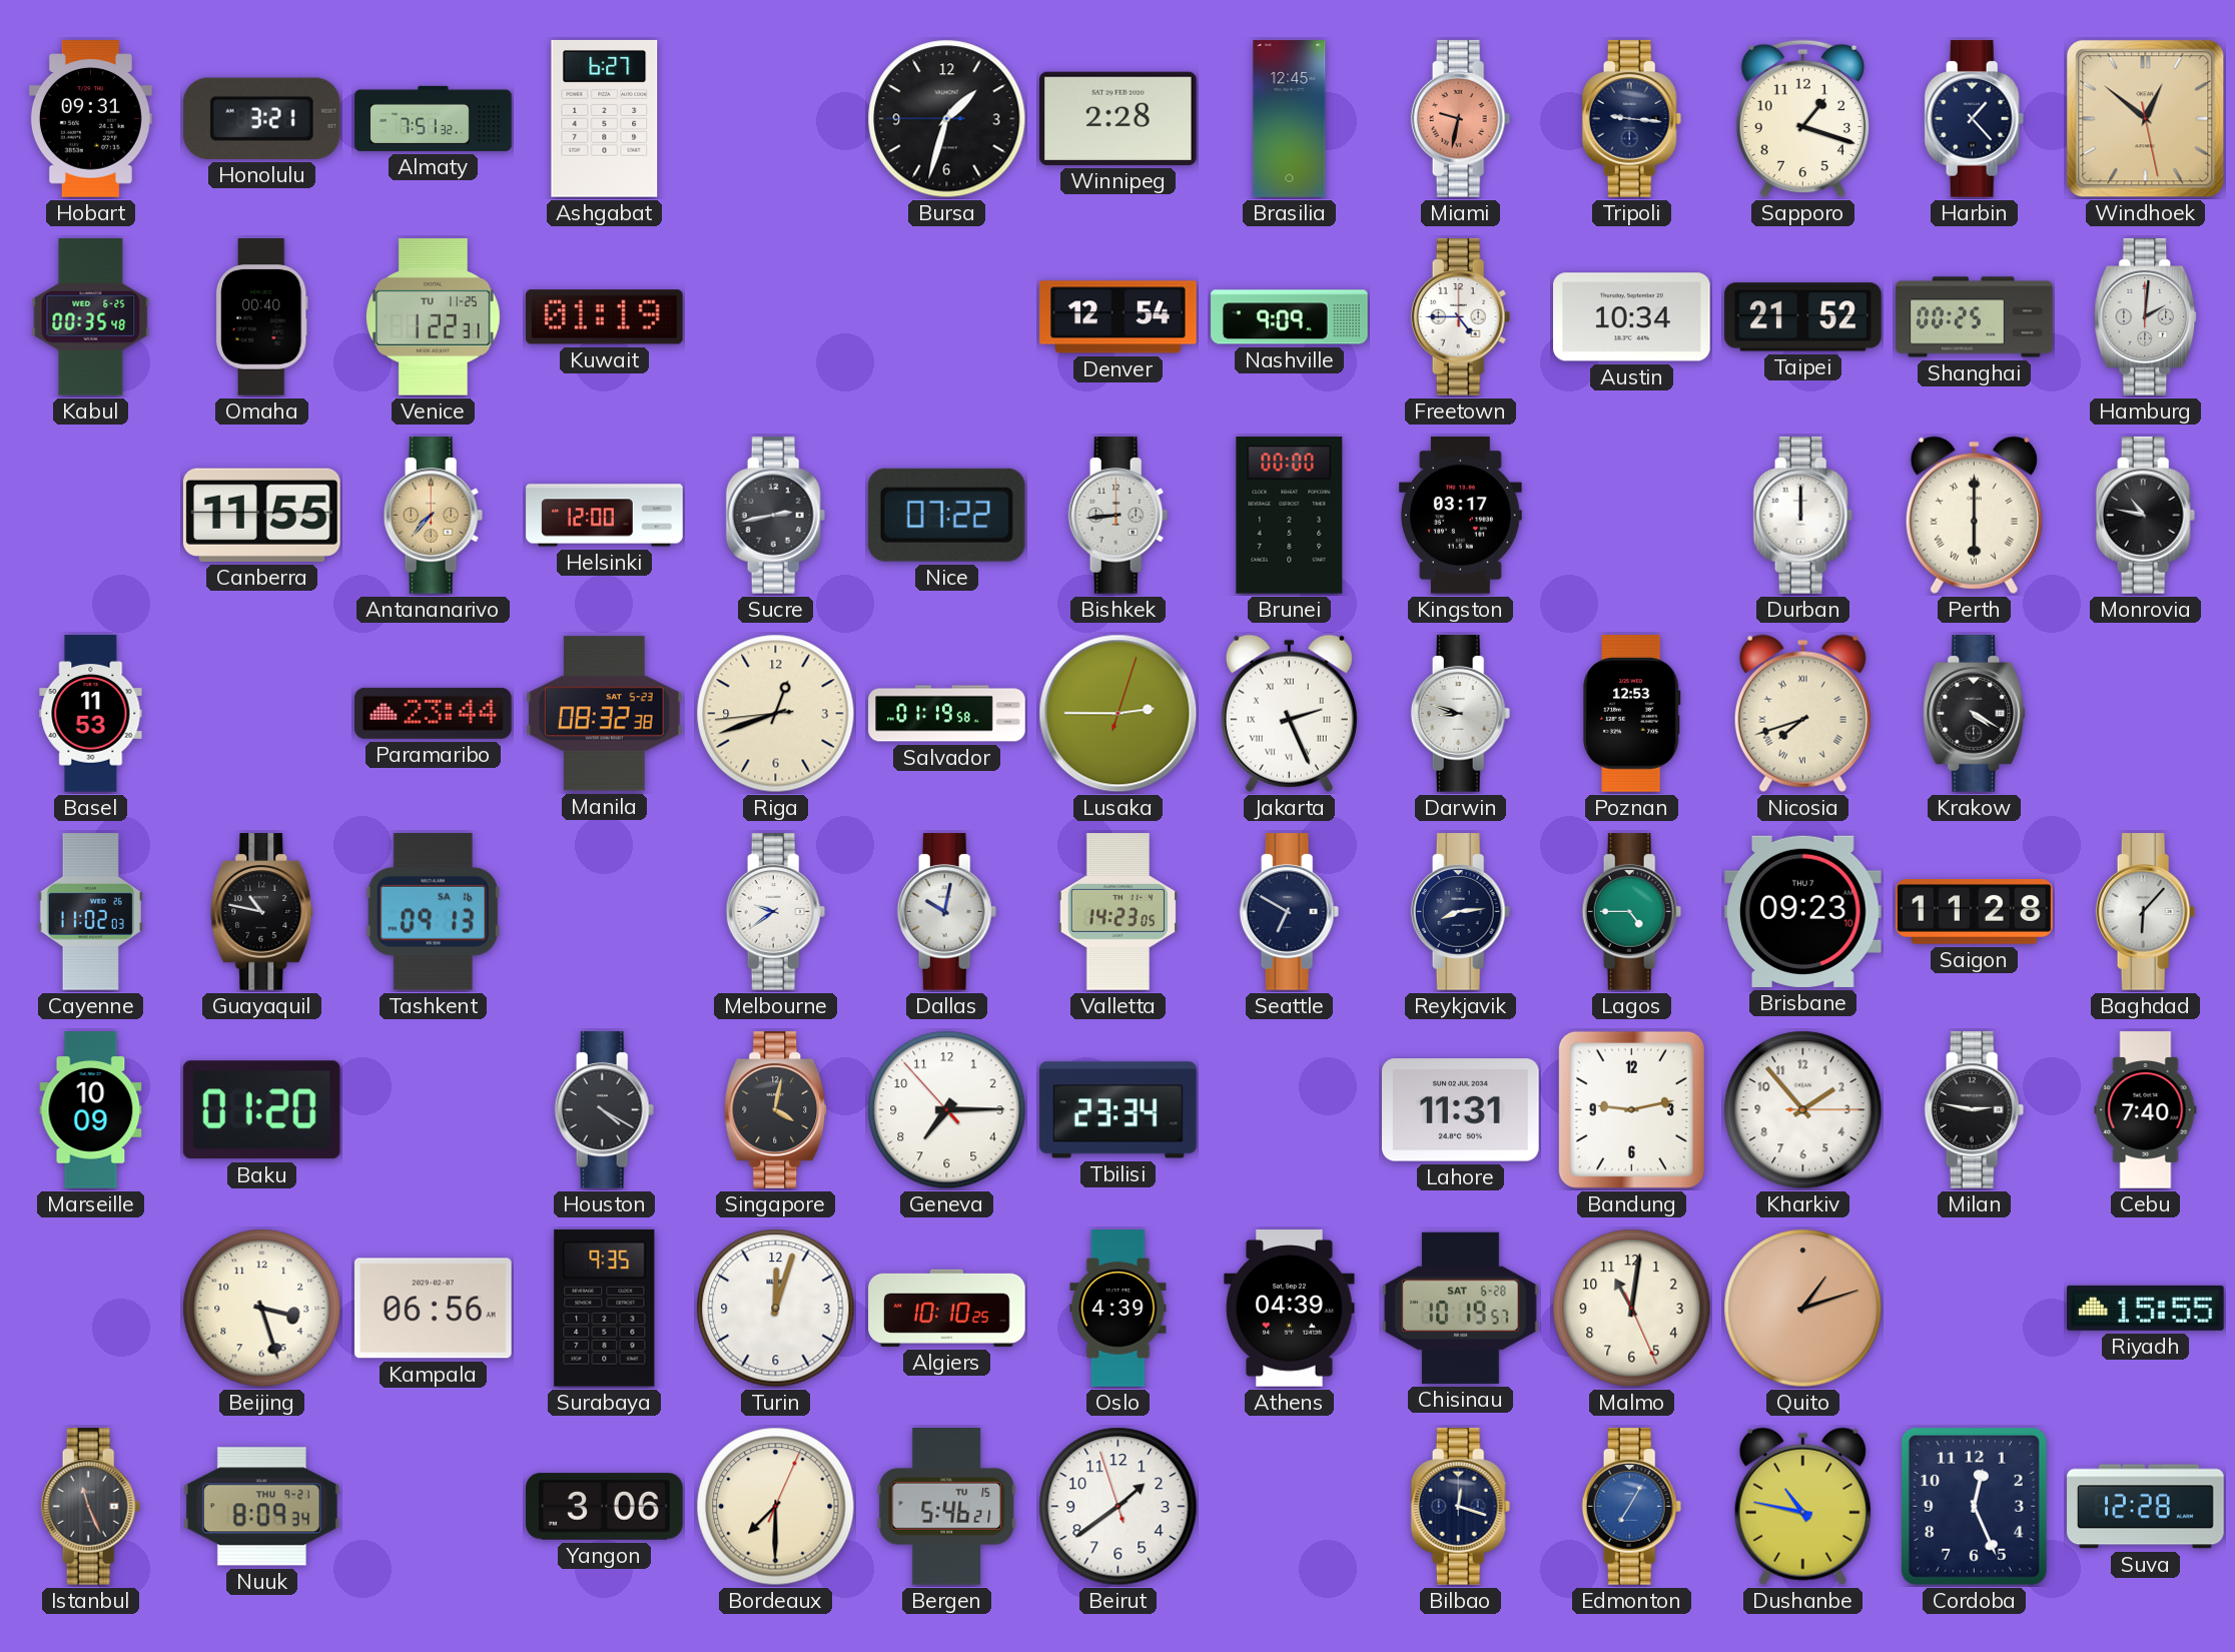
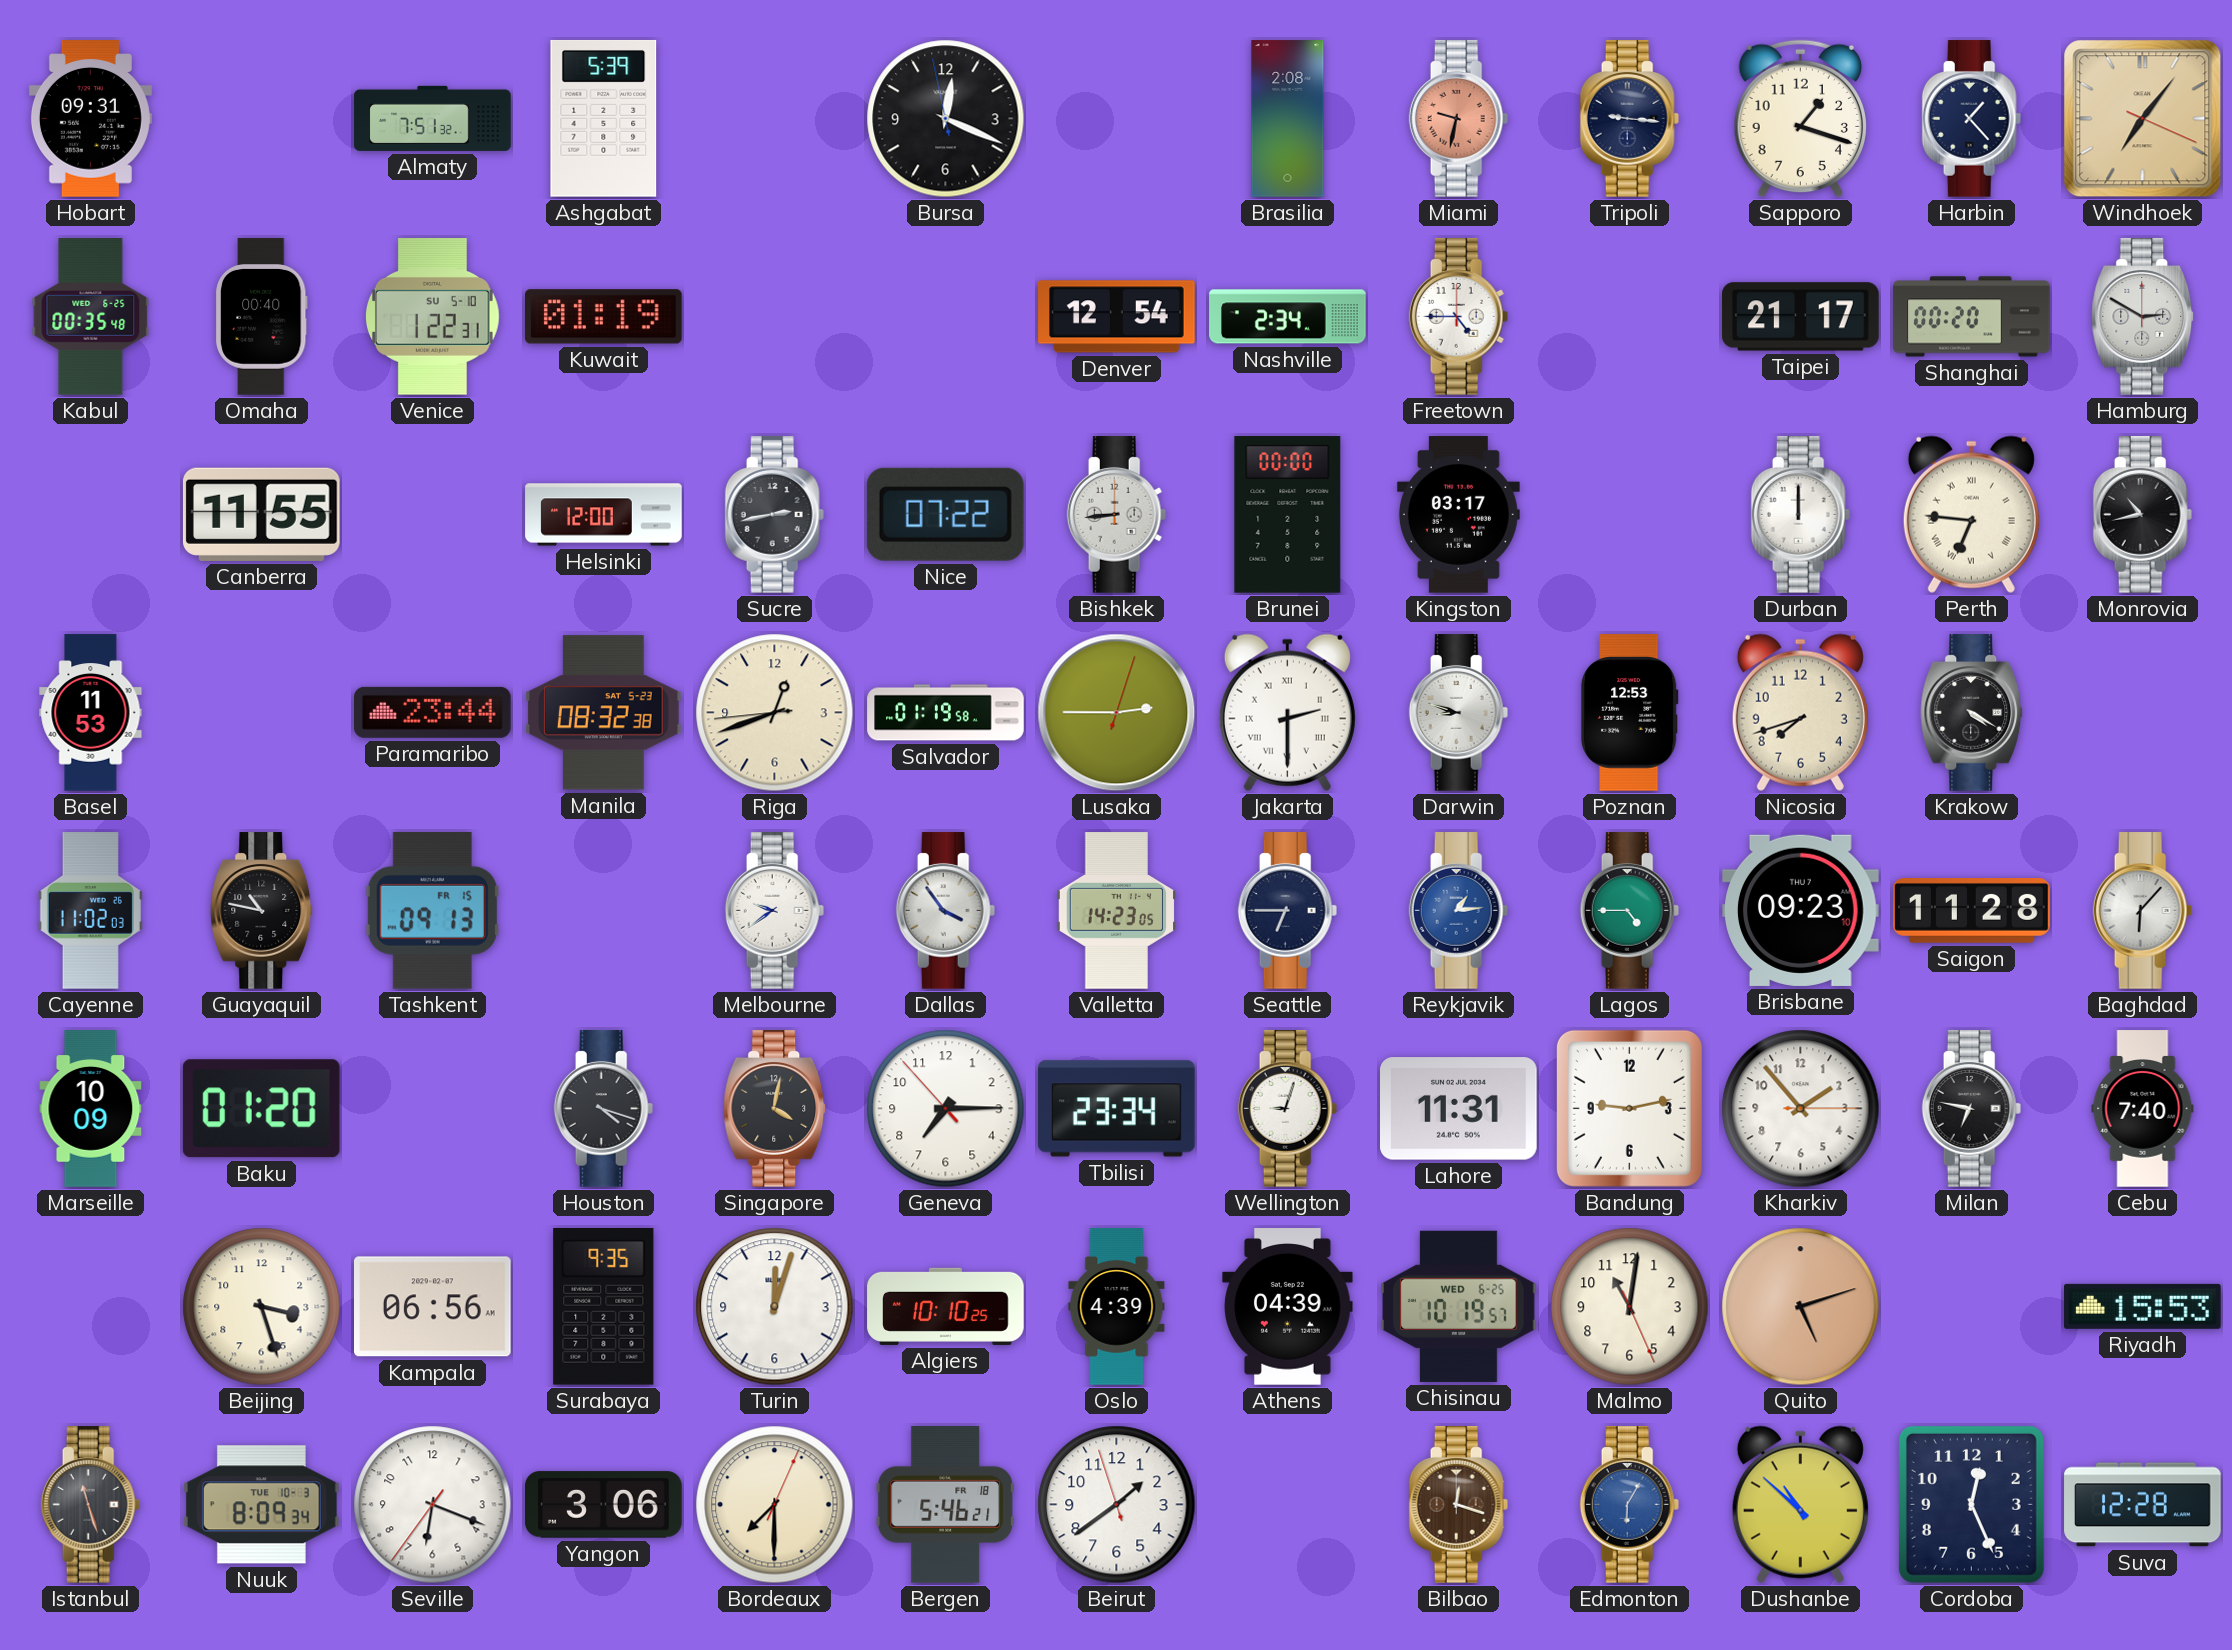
Honolulu: 3:21 -> none
Ashgabat: 6:27 -> 5:39
Bursa: 1:32 -> 12:18
Winnipeg: 2:28 -> none
Brasilia: 12:45 -> 2:08
Windhoek: 12:51 -> 7:06
Venice date: TU 11-25 -> SU 5-10
Nashville: 9:09 -> 2:34
Austin: 10:34 -> none
Taipei: 21:52 -> 21:17
Shanghai: 00:25 -> 00:20
Hamburg: 2:01 -> 2:50
Antananarivo: 7:37 -> none
Perth: 6:00 -> 6:46
Monrovia: 10:47 -> 10:43
Jakarta: 2:26 -> 2:30
Nicosia numerals: Roman -> Arabic
Tashkent date: SA 16 -> FR 15
Dallas: 10:02 -> 3:54
Seattle: 6:50 -> 6:45
Reykjavik: 8:14 -> 1:14
Reykjavik dial: navy -> blue
Houston: 4:20 -> 4:18
Wellington: none -> 9:03
Milan: 2:47 -> 6:47
Chisinau date: SAT 6-28 -> WED 6-25
Quito: 1:12 -> 5:12
Riyadh: 15:55 -> 15:53
Istanbul: 11:26 -> 11:27
Nuuk date: THU 9-21 -> TUE 10-3
Seville: none -> 6:18
Bergen date: TU 15 -> FR 18
Bilbao dial: navy -> brown
Edmonton: 7:05 -> 6:05
Dushanbe: 10:47 -> 10:52
